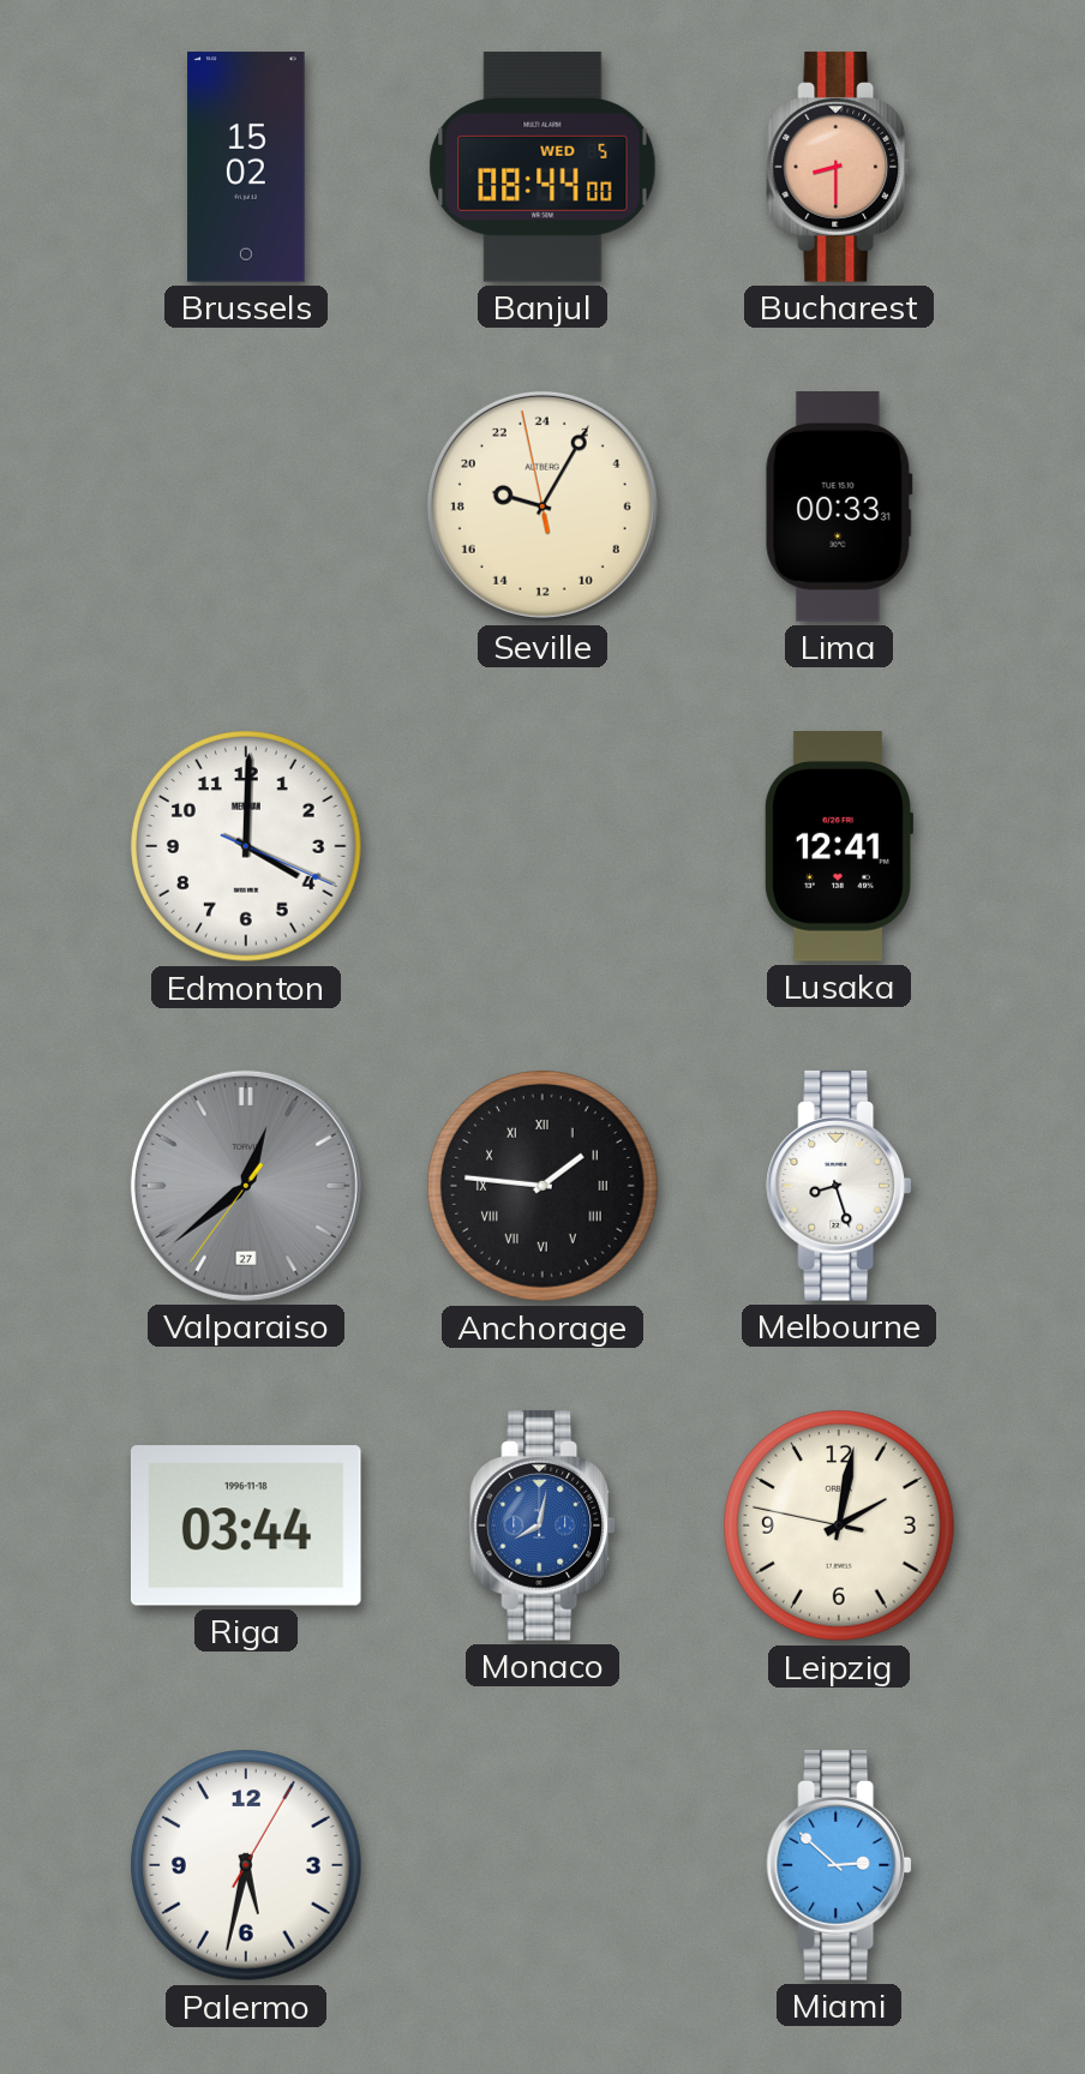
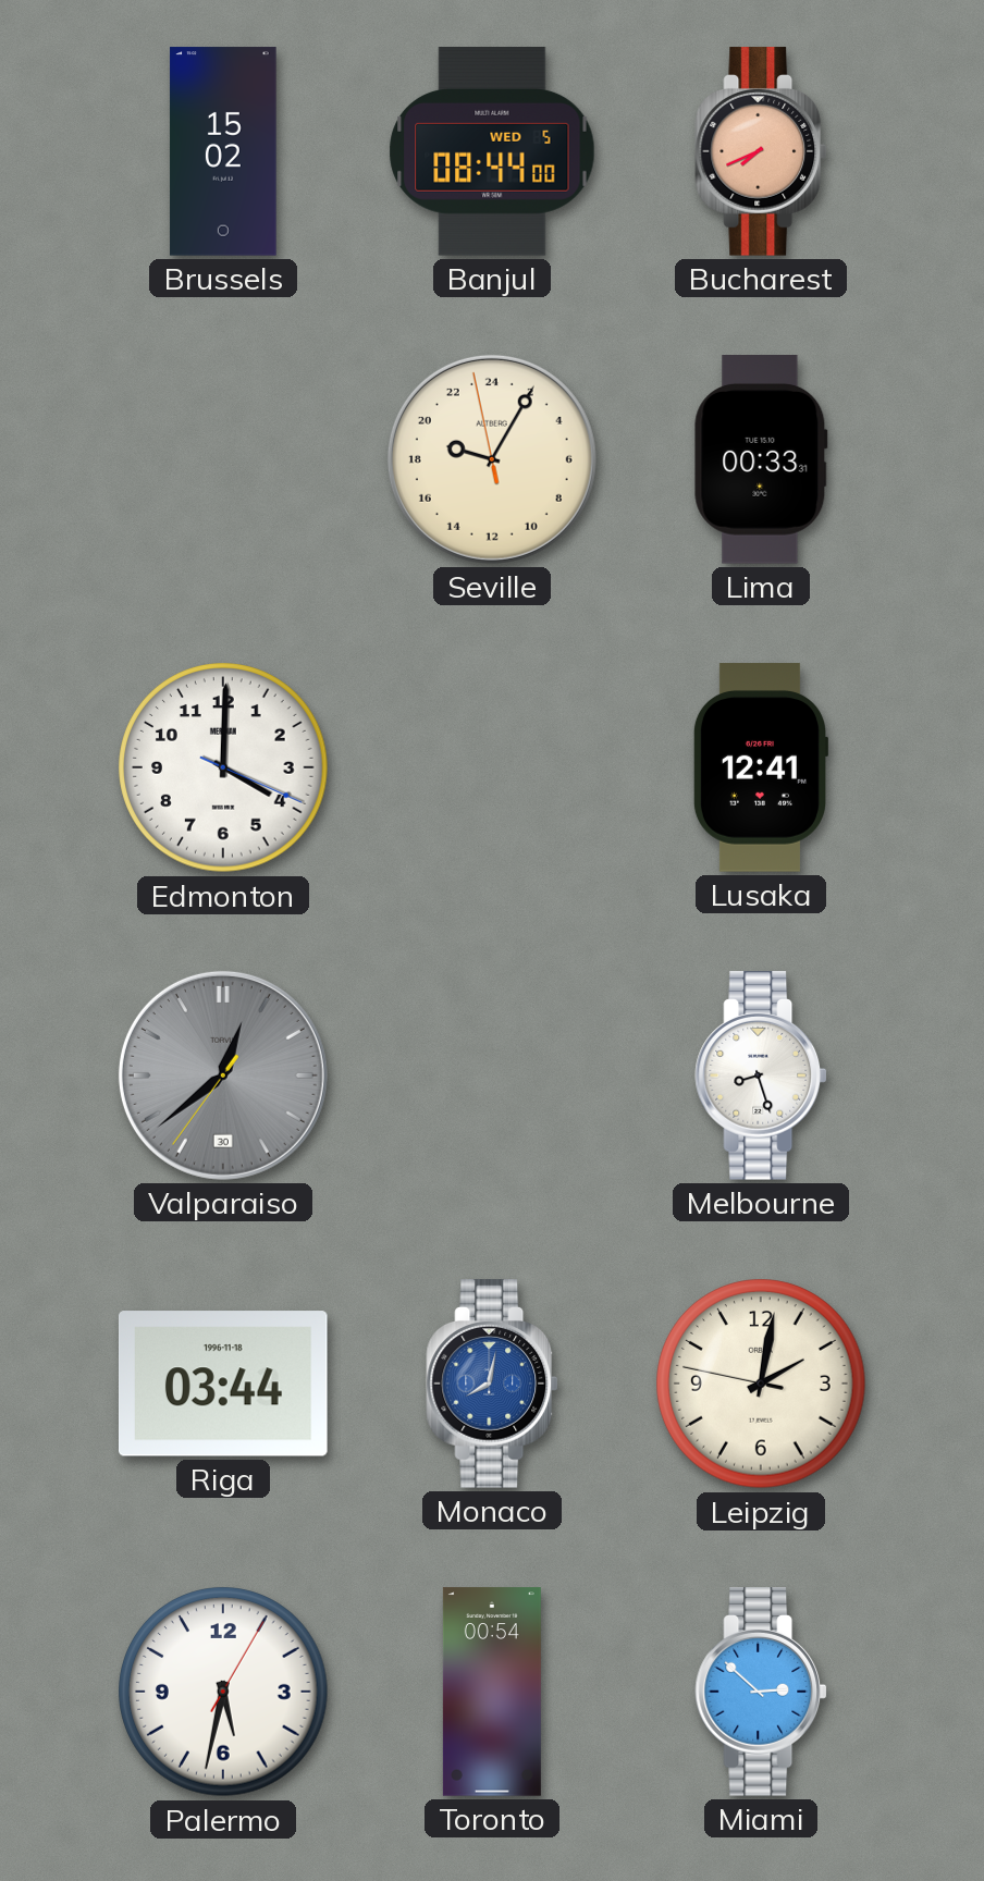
Bucharest: 8:30 -> 7:41
Valparaiso date: 27 -> 30
Anchorage: 1:46 -> none
Toronto: none -> 00:54
